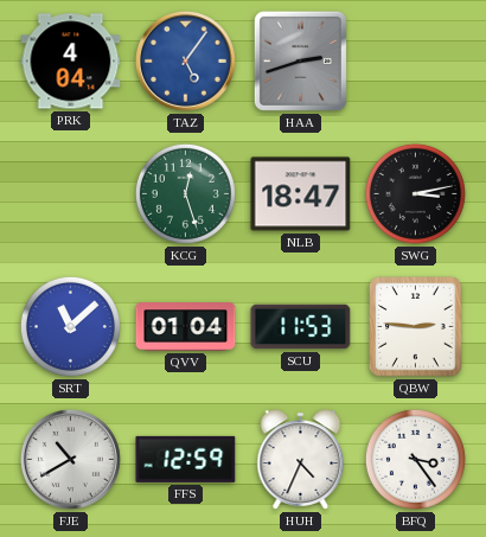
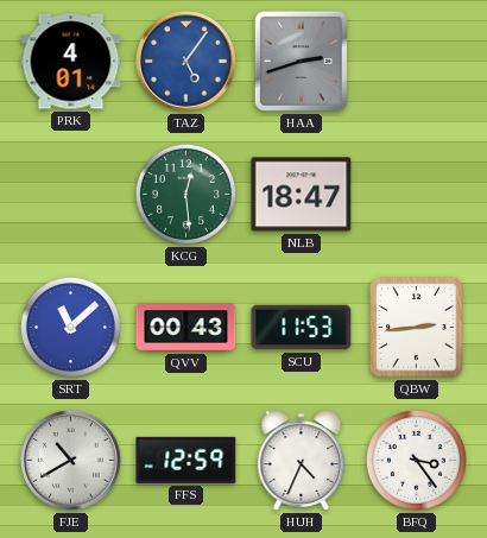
PRK: 4:04 -> 4:01
KCG: 12:27 -> 12:29
SWG: 3:13 -> none
QVV: 01:04 -> 00:43
QBW: 2:46 -> 2:44
